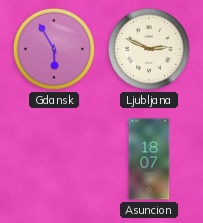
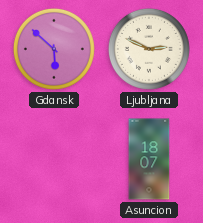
Gdansk: 5:55 -> 5:52
